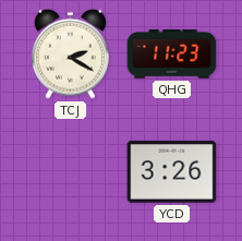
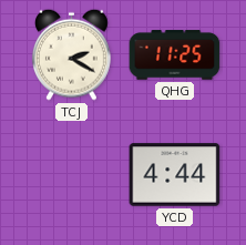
QHG: 11:23 -> 11:25
YCD: 3:26 -> 4:44
